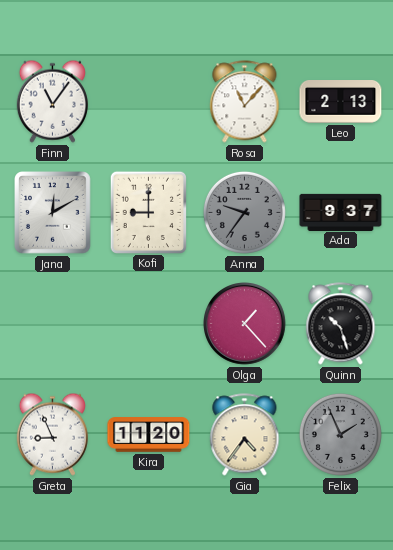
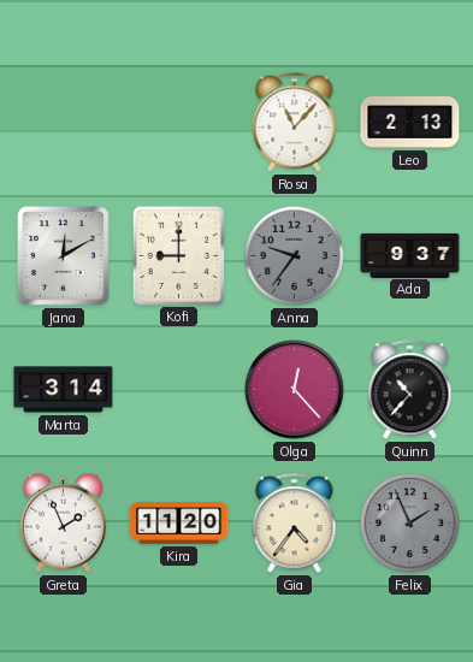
Finn: 11:06 -> none
Marta: none -> 3:14
Olga: 1:23 -> 12:23
Quinn: 10:27 -> 10:37
Greta: 8:56 -> 1:56
